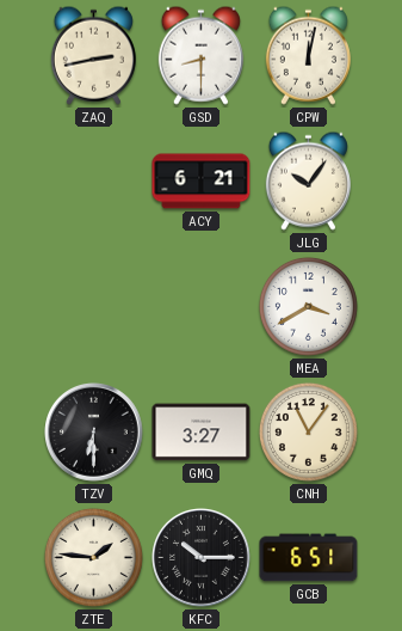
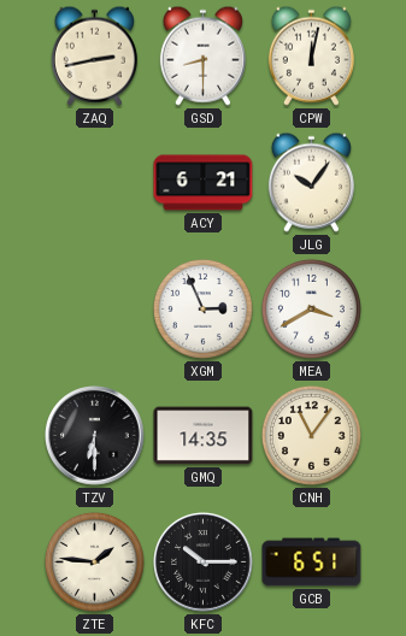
XGM: none -> 2:56
GMQ: 3:27 -> 14:35
